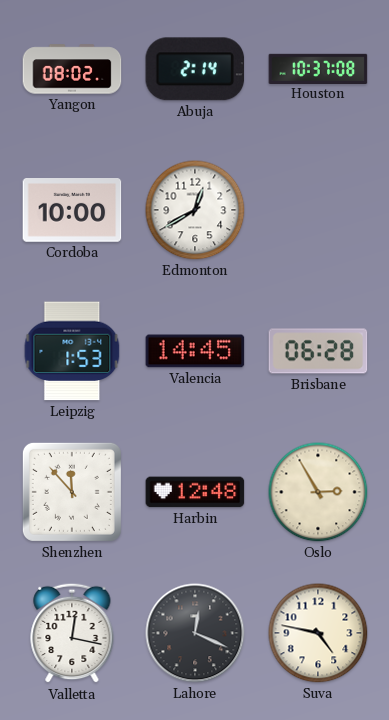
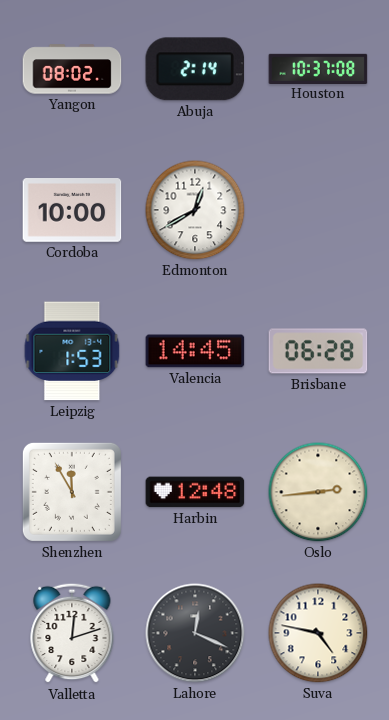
Shenzhen: 11:53 -> 11:55
Oslo: 2:55 -> 2:44
Valletta: 12:17 -> 12:12
